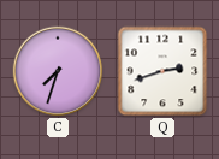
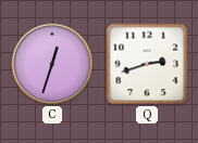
C: 7:33 -> 12:33
